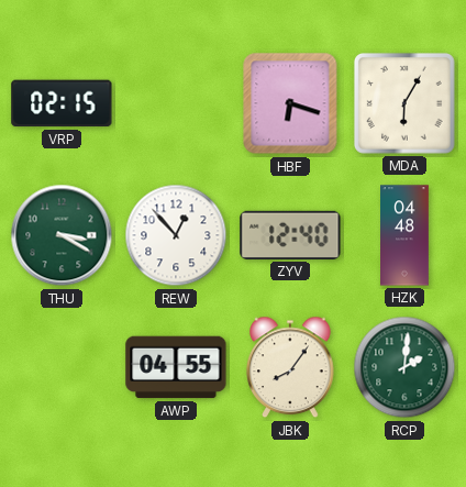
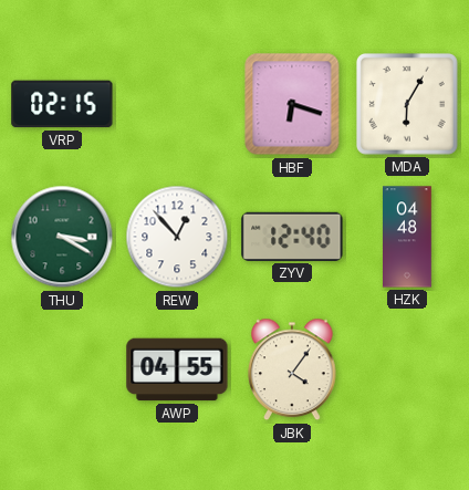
JBK: 8:06 -> 4:06
RCP: 2:01 -> none
